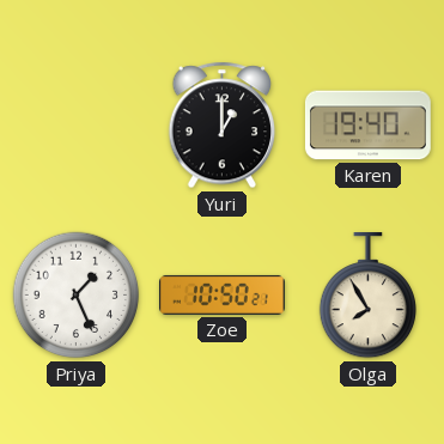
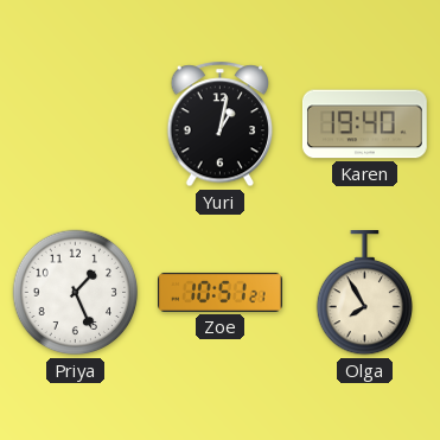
Yuri: 1:00 -> 1:02
Zoe: 10:50 -> 10:51
